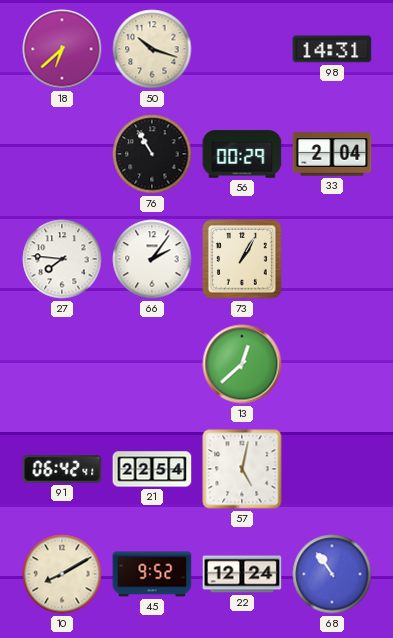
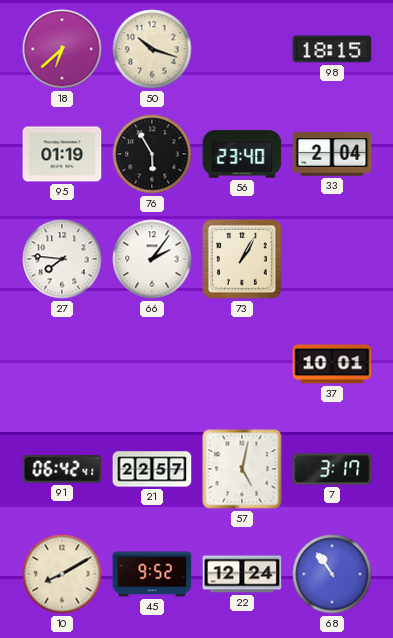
98: 14:31 -> 18:15
95: none -> 01:19
76: 10:55 -> 5:55
56: 00:29 -> 23:40
13: 12:38 -> none
37: none -> 10:01
21: 22:54 -> 22:57
7: none -> 3:17
